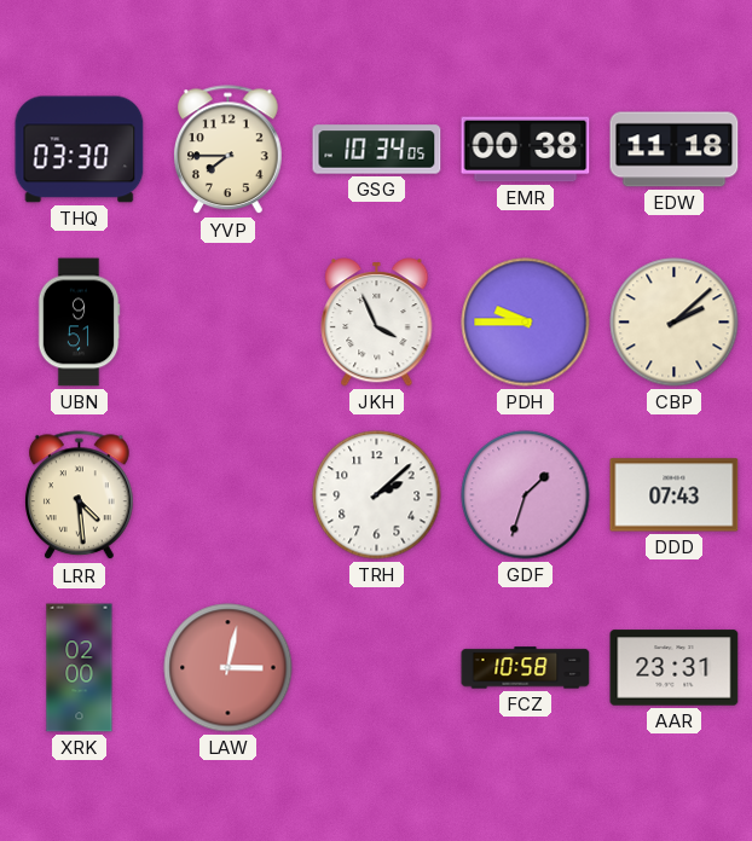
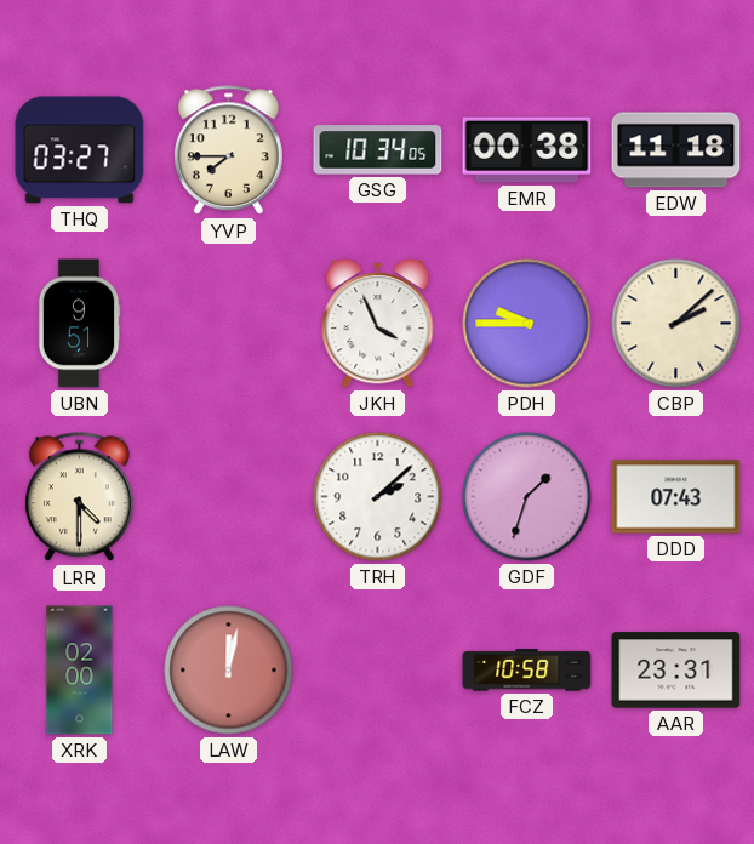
THQ: 03:30 -> 03:27
LRR: 4:29 -> 4:30
LAW: 3:02 -> 12:02
